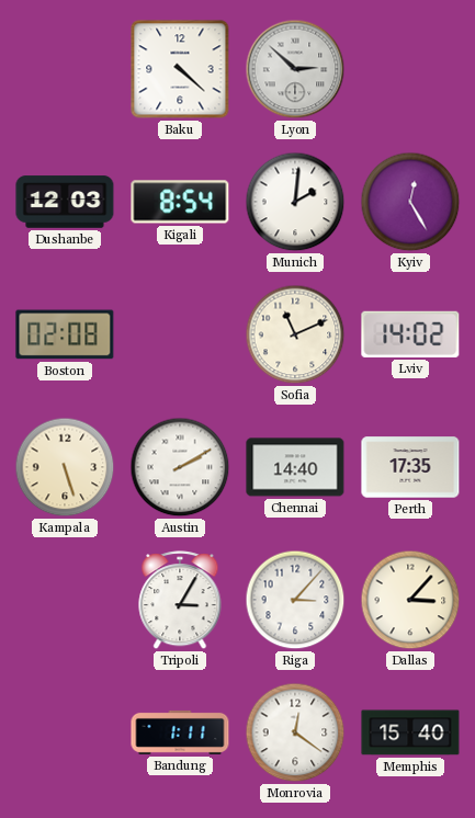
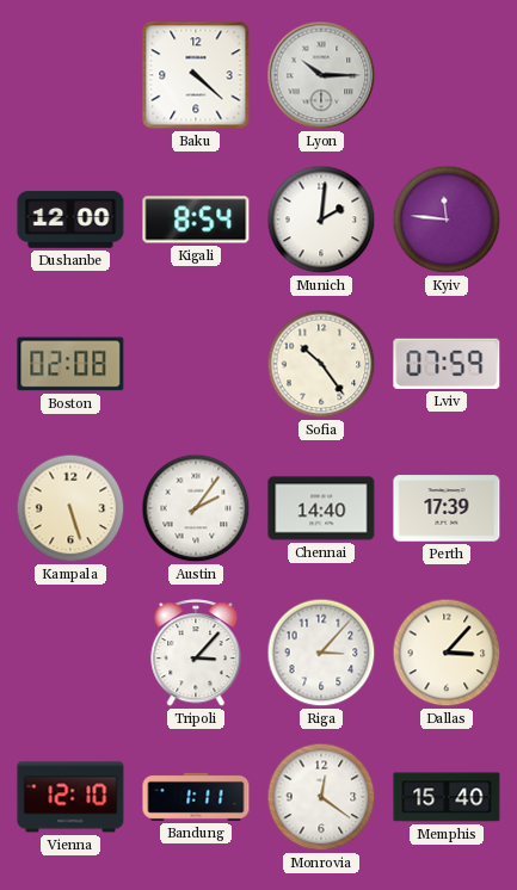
Lyon: 2:52 -> 10:15
Dushanbe: 12:03 -> 12:00
Kyiv: 12:25 -> 11:46
Sofia: 11:11 -> 10:24
Lviv: 14:02 -> 07:59
Austin: 2:10 -> 2:06
Perth: 17:35 -> 17:39
Tripoli: 3:05 -> 3:07
Vienna: none -> 12:10
